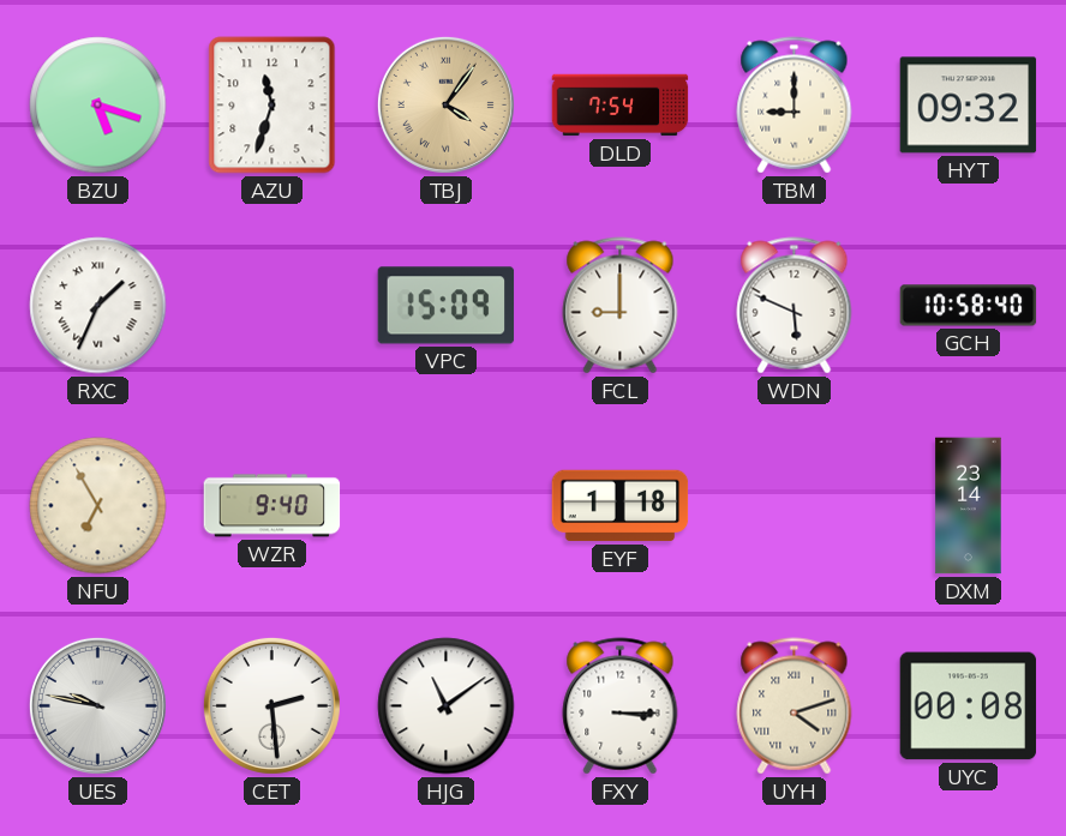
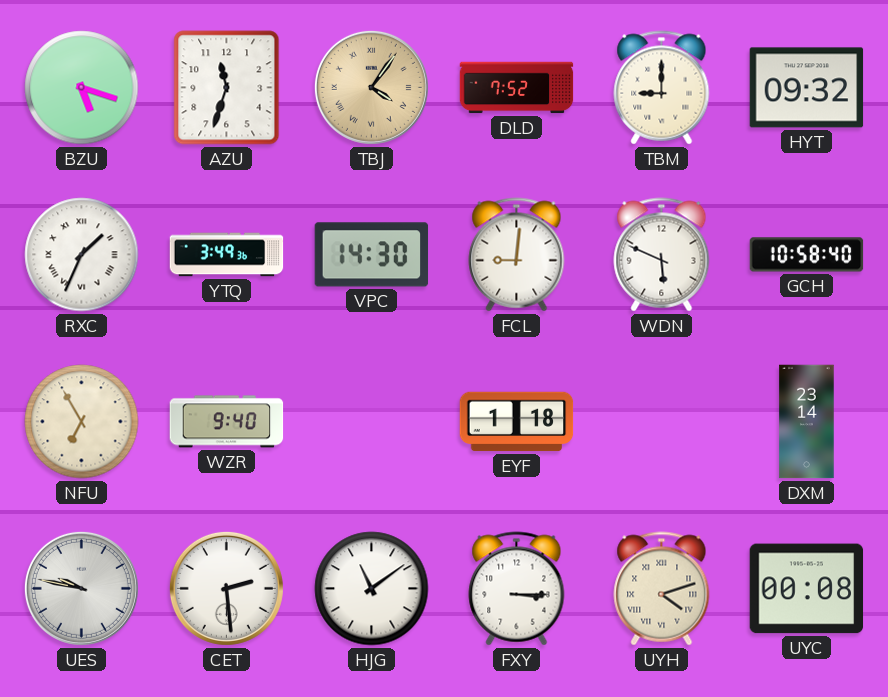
DLD: 7:54 -> 7:52
YTQ: none -> 3:49
VPC: 15:09 -> 14:30
FCL: 9:00 -> 9:01
